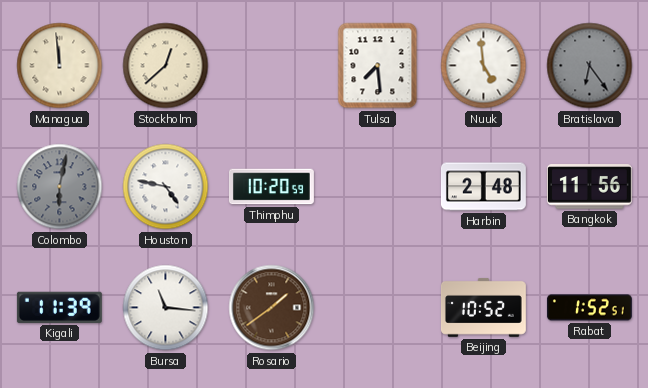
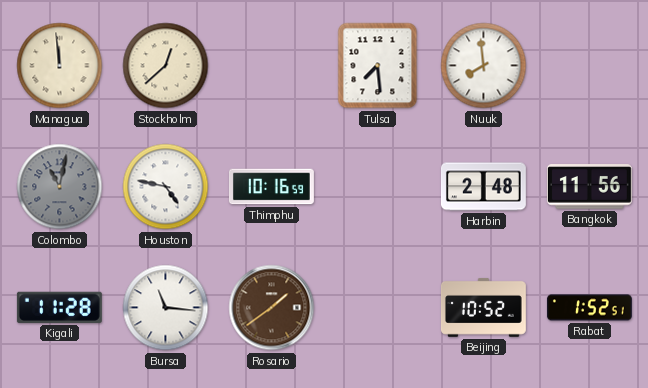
Nuuk: 4:59 -> 7:59
Bratislava: 6:24 -> none
Colombo: 6:02 -> 11:02
Thimphu: 10:20 -> 10:16
Kigali: 11:39 -> 11:28
